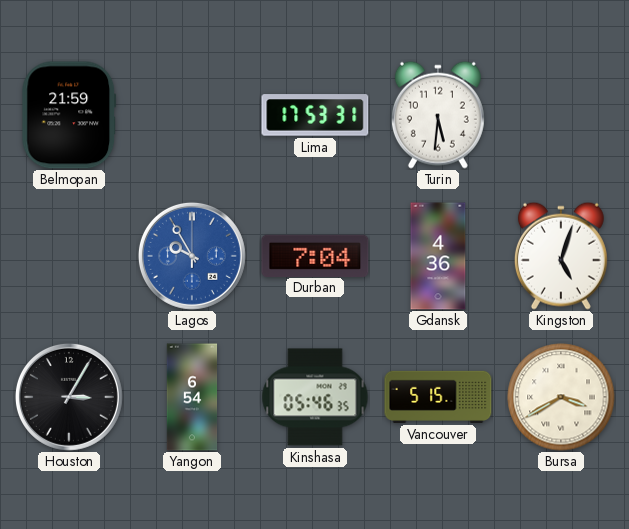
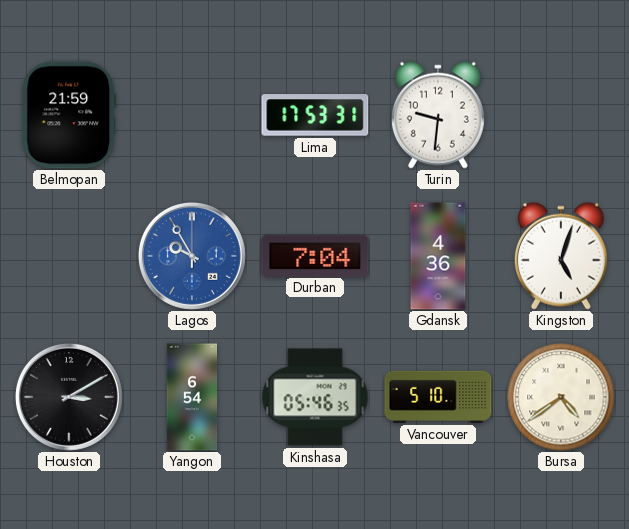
Turin: 5:31 -> 9:31
Houston: 3:05 -> 3:10
Vancouver: 5:15 -> 5:10
Bursa: 3:40 -> 4:39
